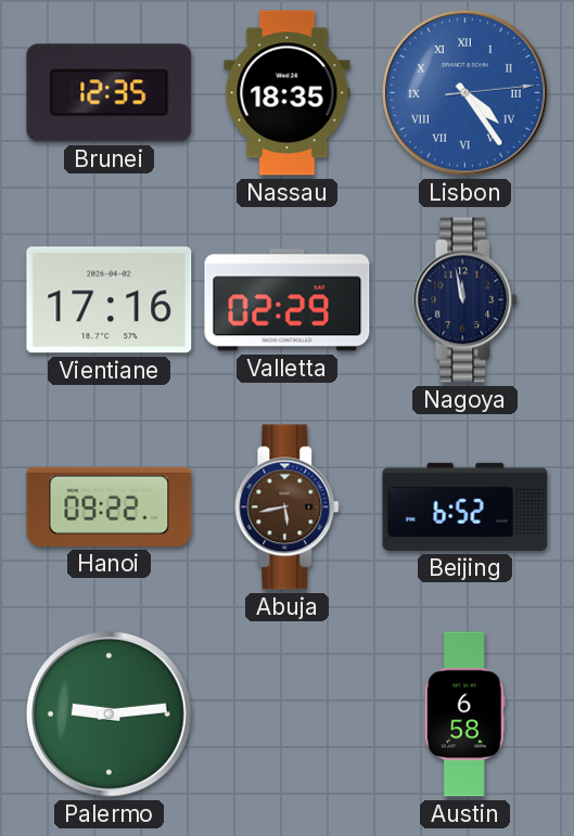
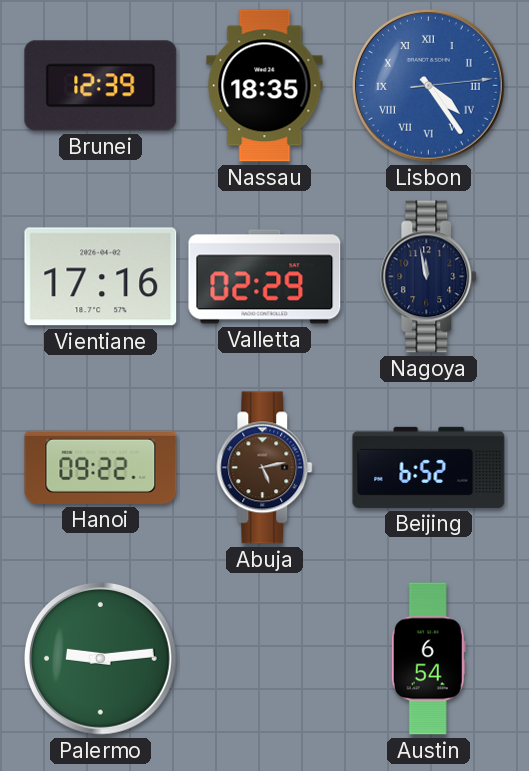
Brunei: 12:35 -> 12:39
Abuja: 5:43 -> 5:13
Austin: 6:58 -> 6:54
